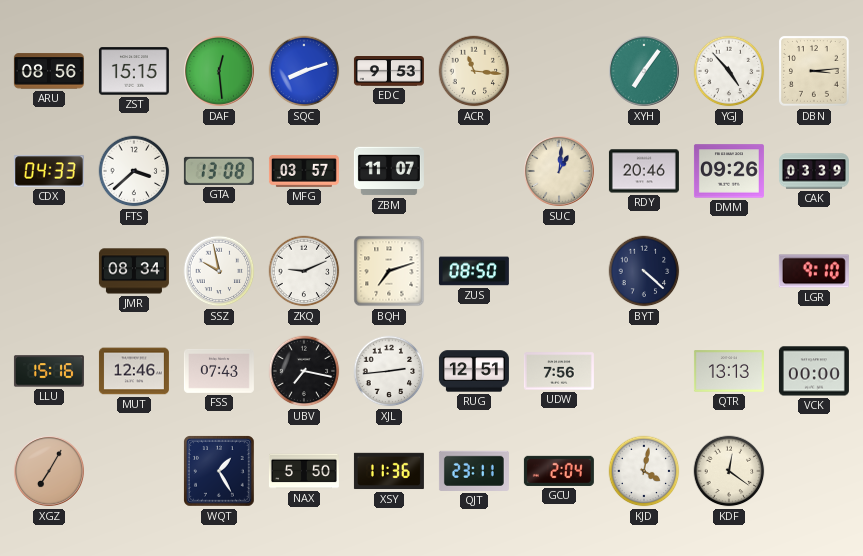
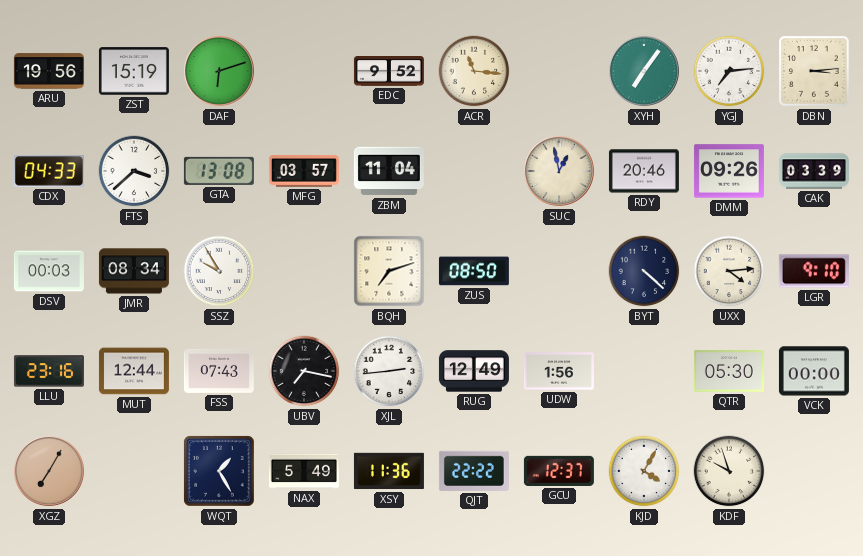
ARU: 08:56 -> 19:56
ZST: 15:15 -> 15:19
DAF: 12:29 -> 6:12
SQC: 8:12 -> none
EDC: 9:53 -> 9:52
YGJ: 4:53 -> 7:14
ZBM: 11:07 -> 11:04
SUC: 1:01 -> 12:58
DSV: none -> 00:03
SSZ: 9:58 -> 9:55
ZKQ: 9:11 -> none
UXX: none -> 4:14
LLU: 15:16 -> 23:16
MUT: 12:46 -> 12:44
RUG: 12:51 -> 12:49
UDW: 7:56 -> 1:56
QTR: 13:13 -> 05:30
NAX: 5:50 -> 5:49
QJT: 23:11 -> 22:22
GCU: 2:04 -> 12:37
KJD: 4:02 -> 4:05
KDF: 12:21 -> 9:57
